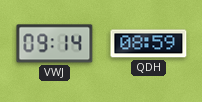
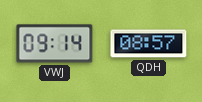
QDH: 08:59 -> 08:57
